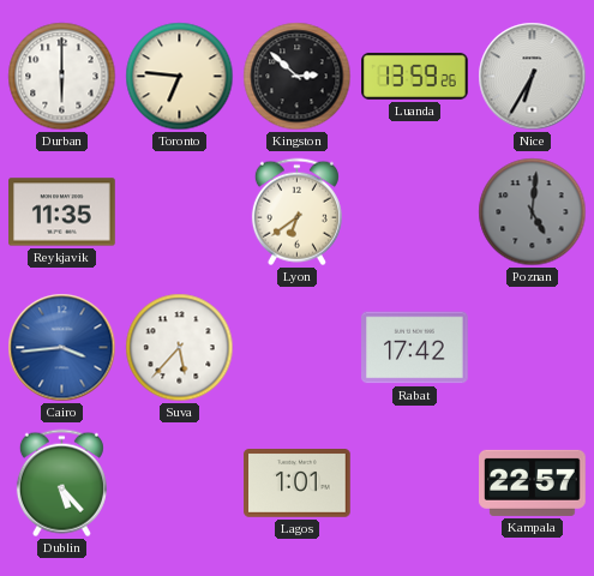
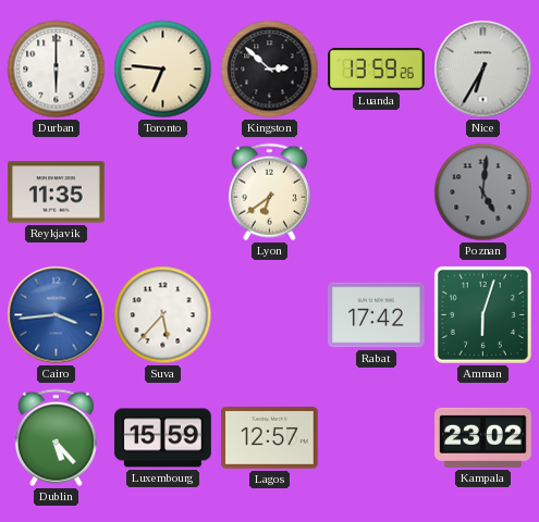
Amman: none -> 6:03
Luxembourg: none -> 15:59
Lagos: 1:01 -> 12:57
Kampala: 22:57 -> 23:02
